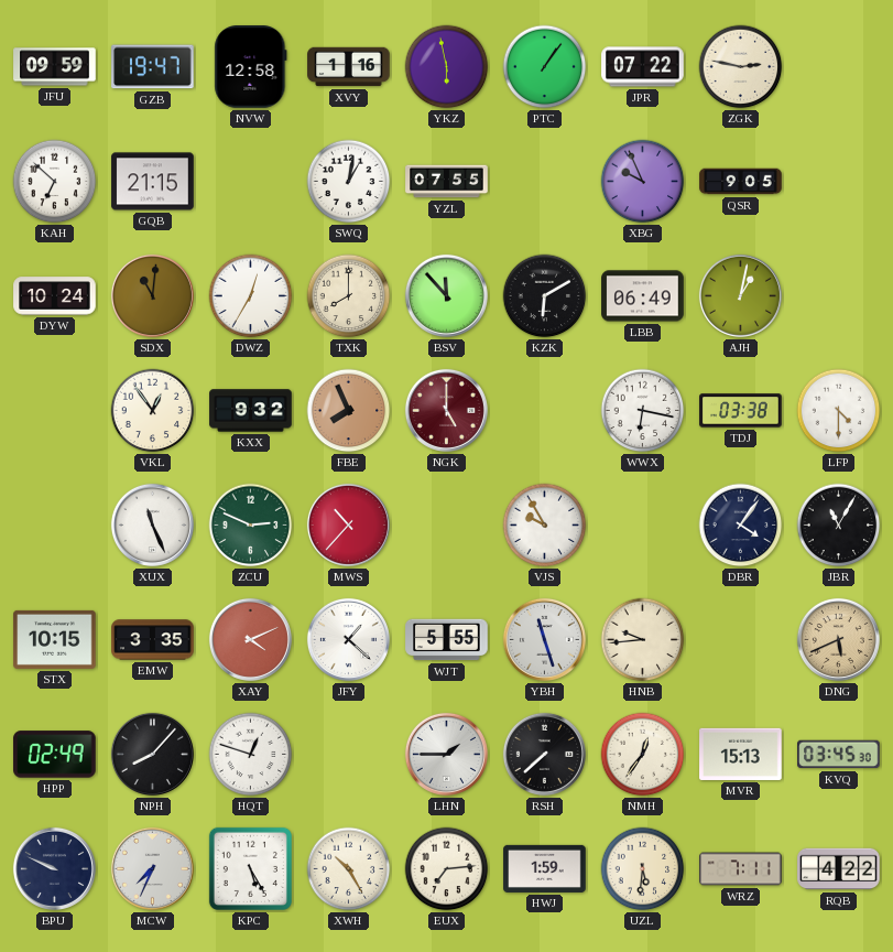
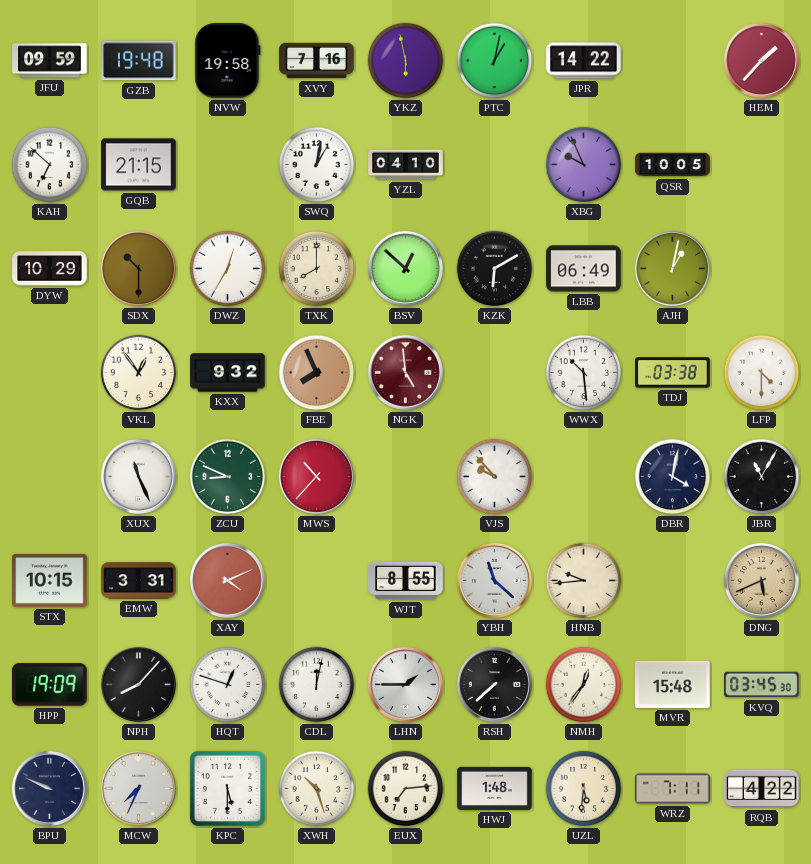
GZB: 19:47 -> 19:48
NVW: 12:58 -> 19:58
XVY: 1:16 -> 7:16
PTC: 1:06 -> 1:02
JPR: 07:22 -> 14:22
ZGK: 2:47 -> none
HEM: none -> 1:37
YZL: 07:55 -> 04:10
QSR: 9:05 -> 10:05
DYW: 10:24 -> 10:29
SDX: 11:01 -> 10:30
BSV: 11:53 -> 12:52
NGK: 5:00 -> 4:59
WWX: 6:17 -> 10:29
ZCU: 2:49 -> 8:49
VJS: 9:55 -> 9:53
DBR: 4:06 -> 4:02
EMW: 3:35 -> 3:31
JFY: 1:22 -> none
WJT: 5:55 -> 8:55
YBH: 11:27 -> 11:22
HPP: 02:49 -> 19:09
CDL: none -> 12:02
MVR: 15:13 -> 15:48
KPC: 5:25 -> 5:30
XWH: 10:25 -> 10:27
HWJ: 1:59 -> 1:48
